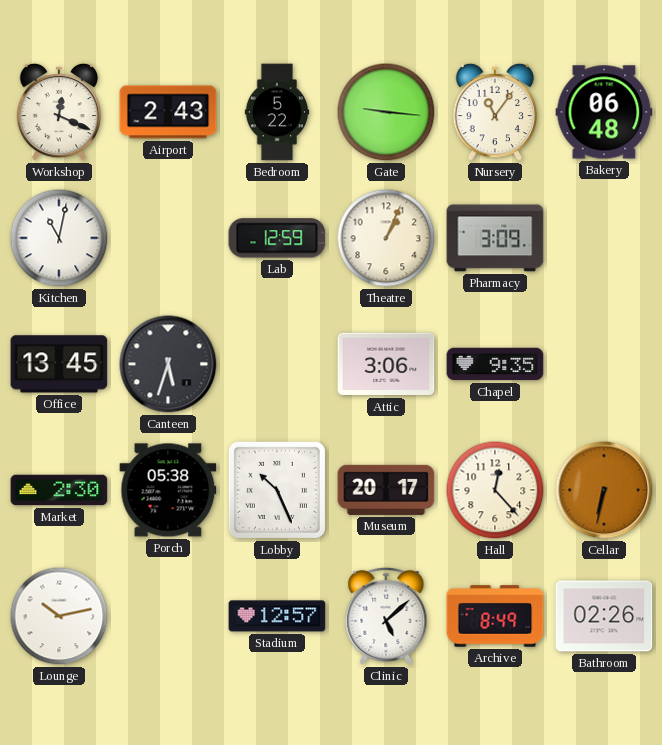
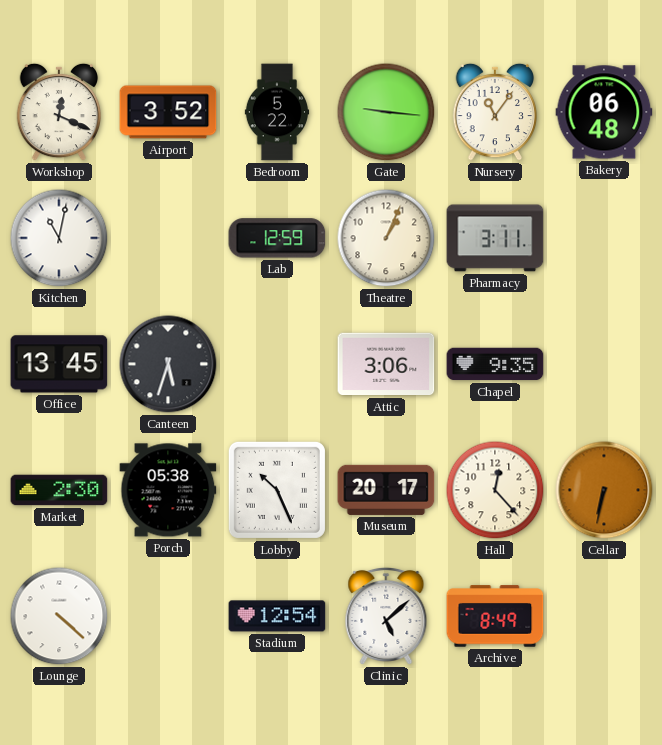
Airport: 2:43 -> 3:52
Pharmacy: 3:09 -> 3:11
Lounge: 10:13 -> 4:22
Stadium: 12:57 -> 12:54
Bathroom: 02:26 -> none
